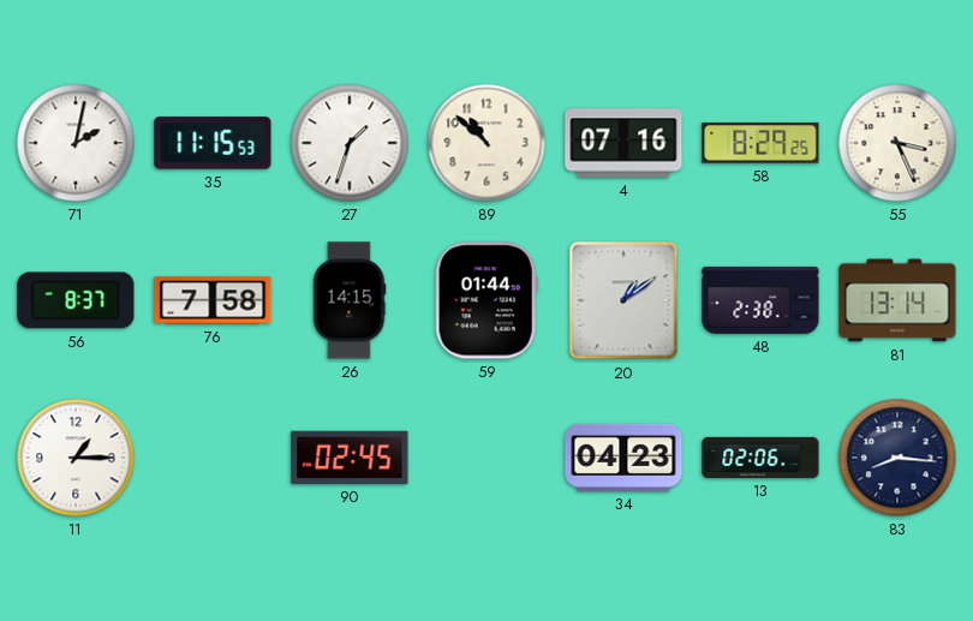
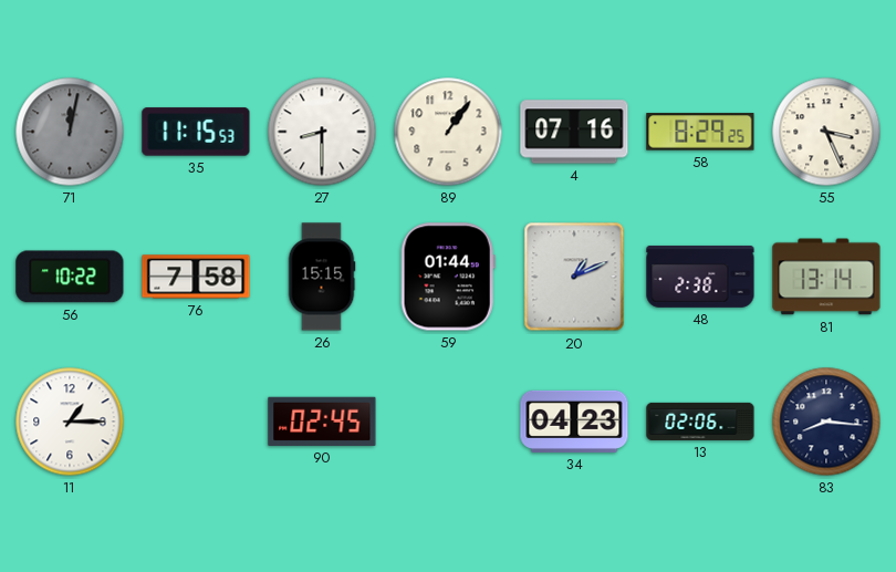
71: 2:02 -> 12:02
71 dial: white -> grey
27: 1:33 -> 8:30
89: 10:52 -> 1:06
56: 8:37 -> 10:22
26: 14:15 -> 15:15
20: 1:09 -> 1:11
